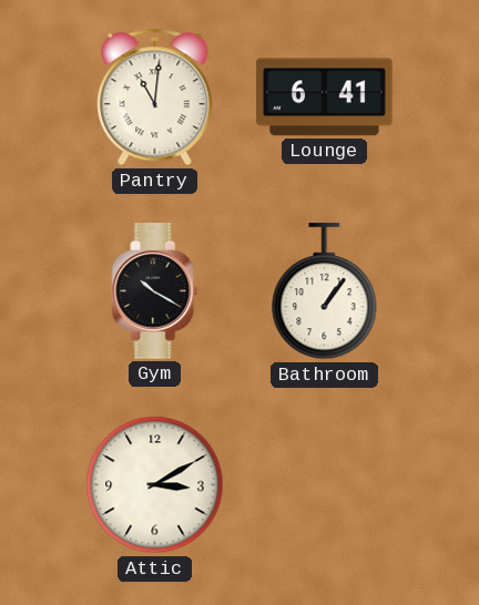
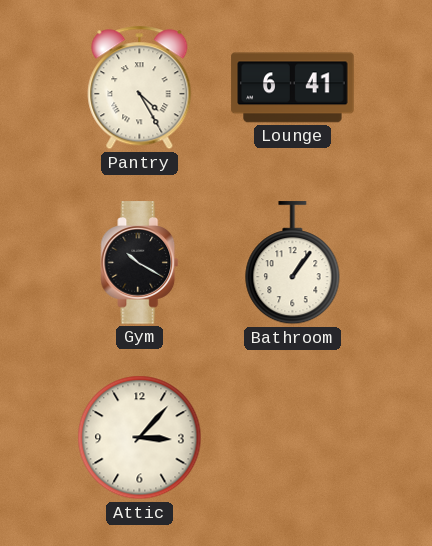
Pantry: 11:01 -> 4:25
Attic: 3:10 -> 3:07
